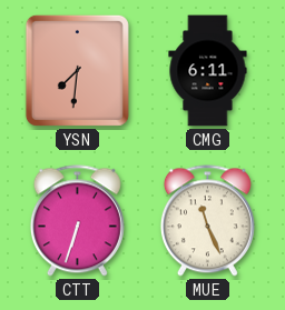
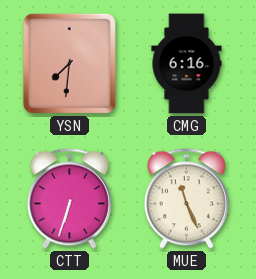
CMG: 6:11 -> 6:16
